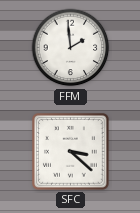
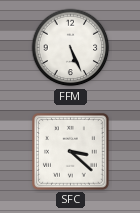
FFM: 1:59 -> 5:26
